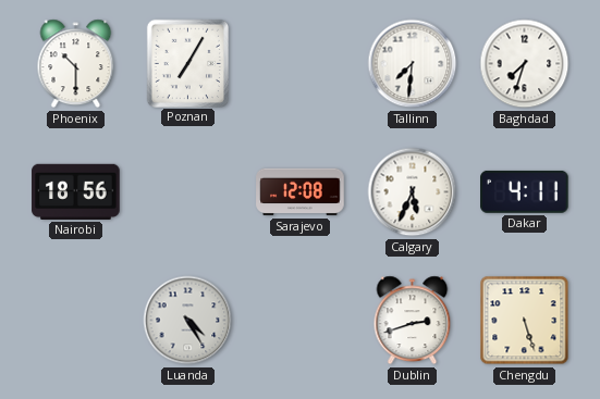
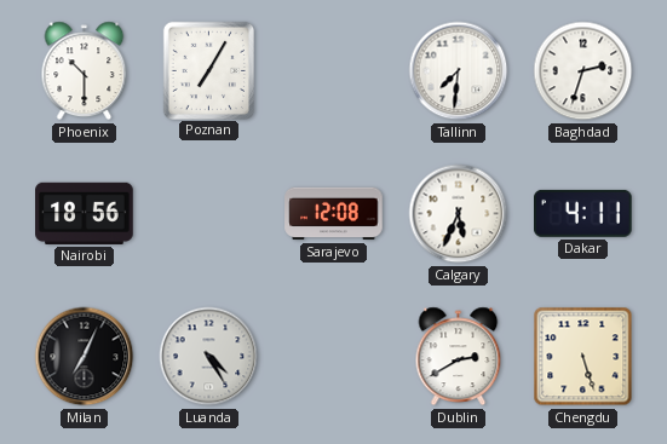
Baghdad: 7:33 -> 2:33
Milan: none -> 7:04
Dublin: 2:42 -> 2:40
